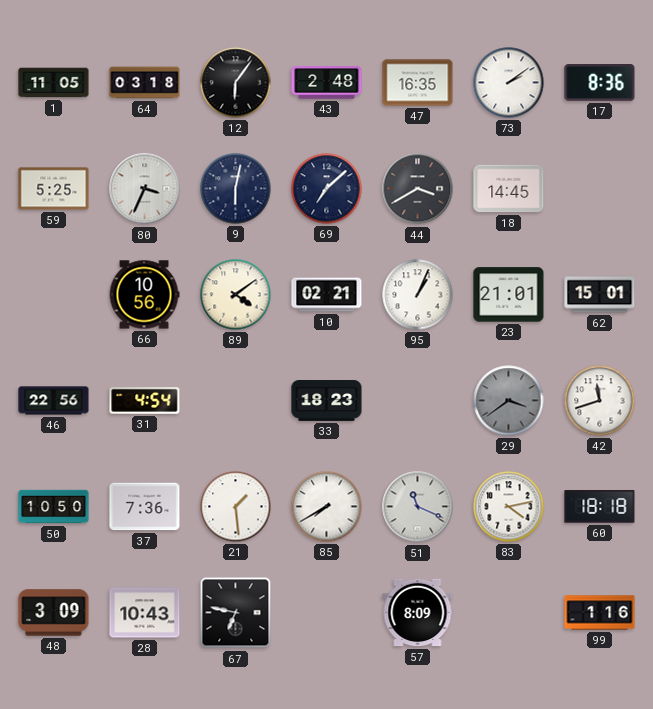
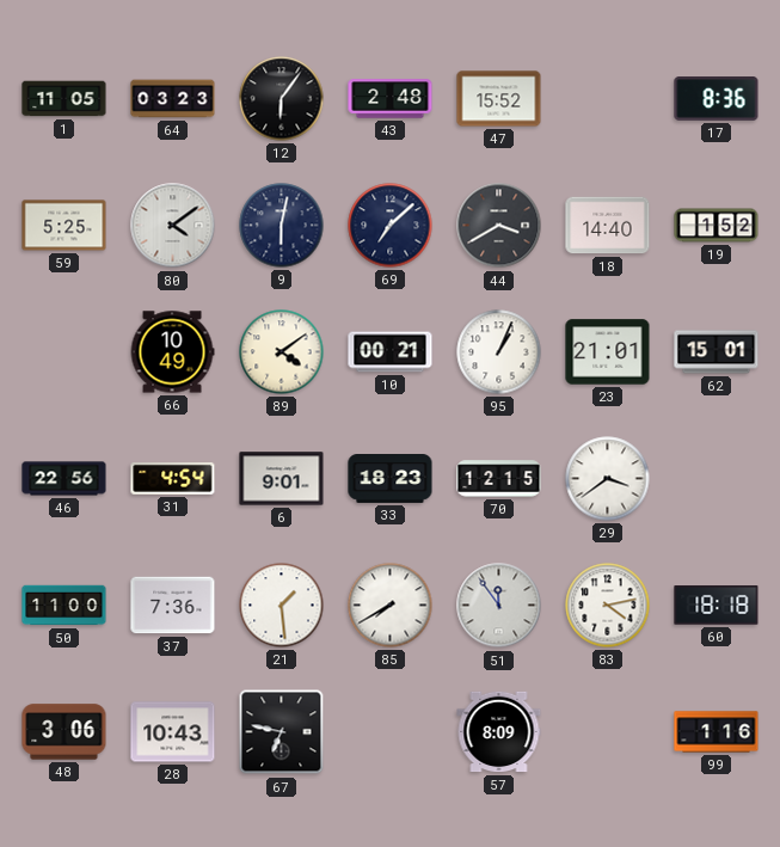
64: 03:18 -> 03:23
47: 16:35 -> 15:52
73: 2:09 -> none
80: 3:34 -> 4:09
18: 14:45 -> 14:40
19: none -> 1:52
66: 10:56 -> 10:49
10: 02:21 -> 00:21
6: none -> 9:01
70: none -> 12:15
29 dial: grey -> white
42: 11:42 -> none
50: 10:50 -> 11:00
51: 11:19 -> 11:54
48: 3:09 -> 3:06
